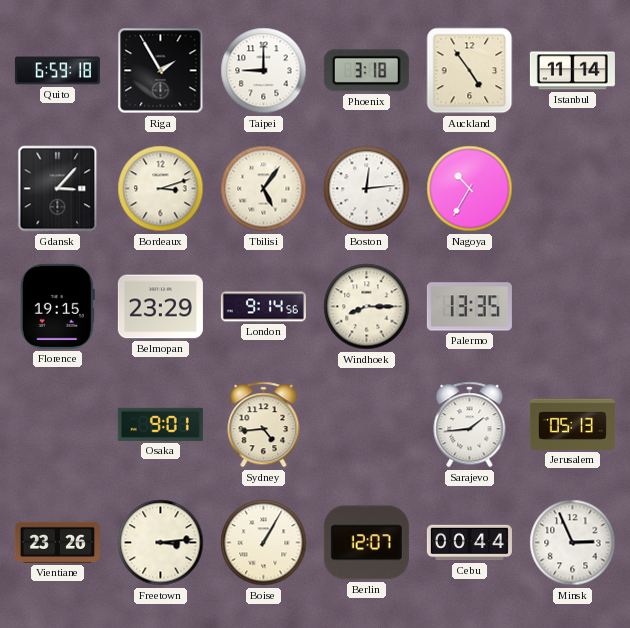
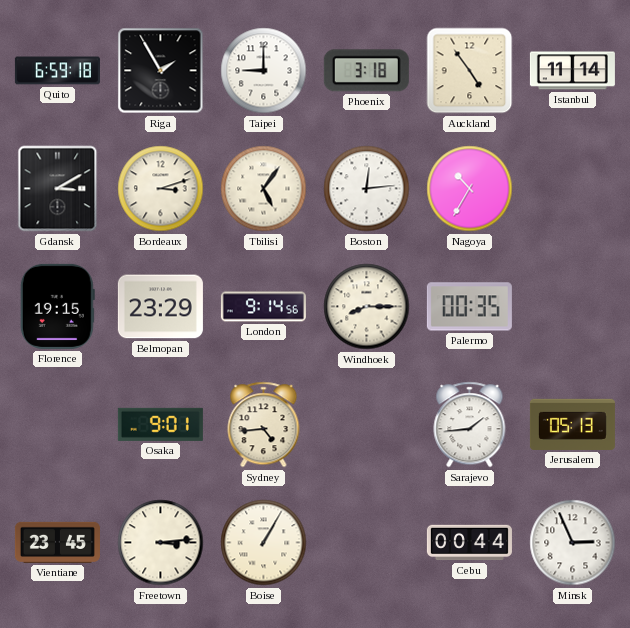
Gdansk: 3:07 -> 3:10
Palermo: 13:35 -> 00:35
Vientiane: 23:26 -> 23:45
Berlin: 12:07 -> none
